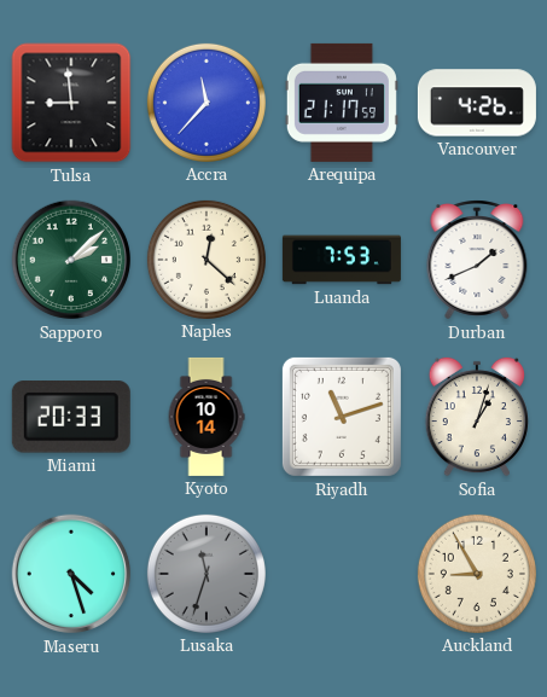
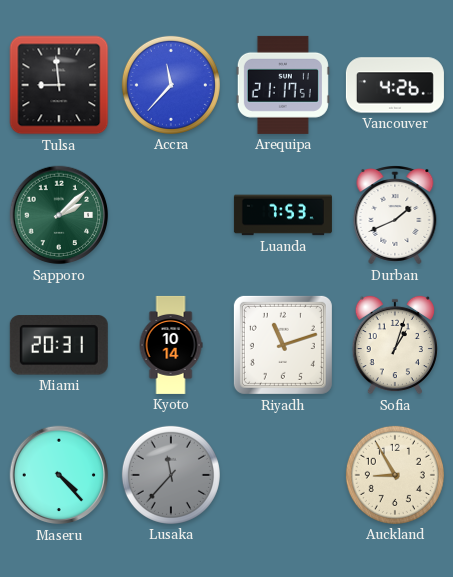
Arequipa: 21:17:59 -> 21:17:51
Naples: 12:22 -> none
Miami: 20:33 -> 20:31
Maseru: 4:27 -> 4:23
Lusaka: 11:33 -> 11:37
